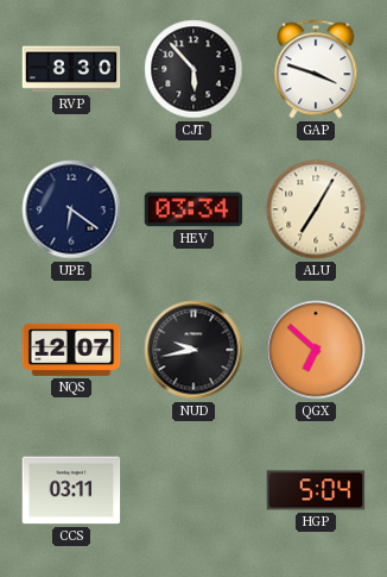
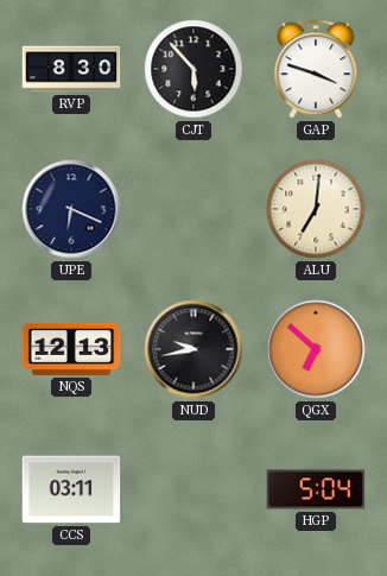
UPE: 6:21 -> 6:19
HEV: 03:34 -> none
ALU: 7:05 -> 7:01
NQS: 12:07 -> 12:13
